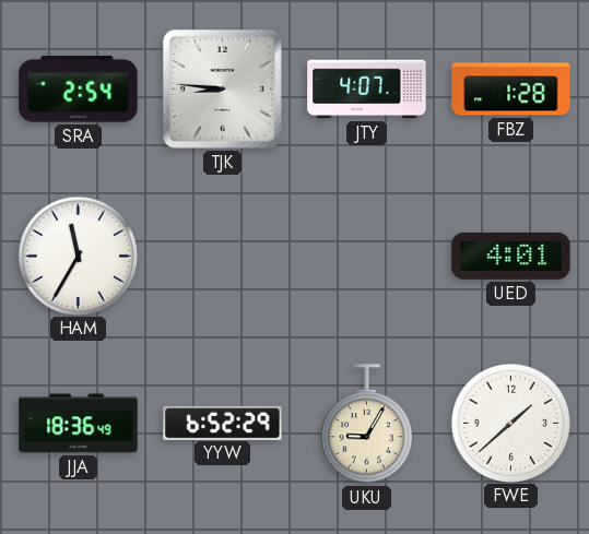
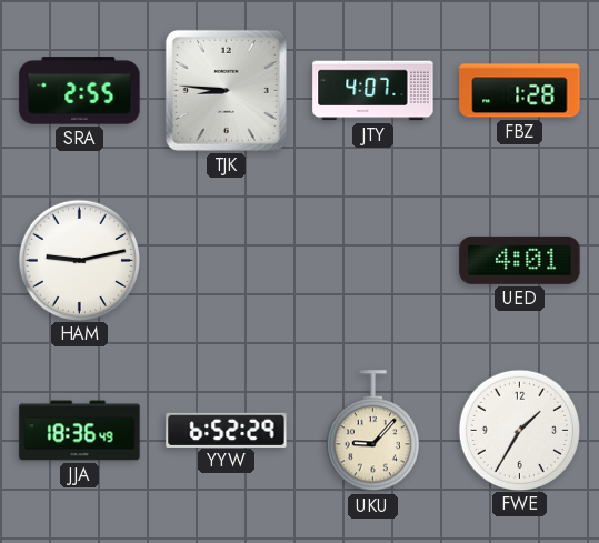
SRA: 2:54 -> 2:55
HAM: 11:35 -> 9:13
UKU: 9:05 -> 9:07
FWE: 1:38 -> 1:35
